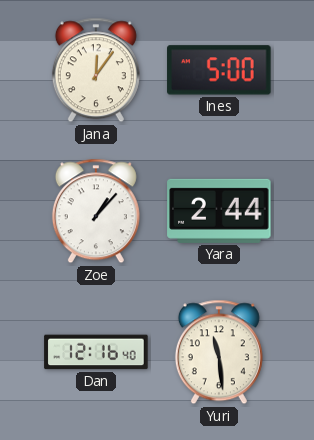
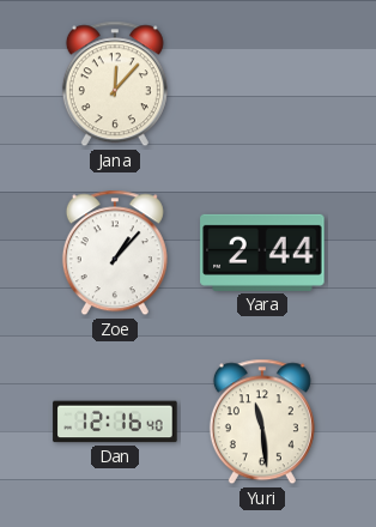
Jana: 12:06 -> 12:07
Ines: 5:00 -> none
